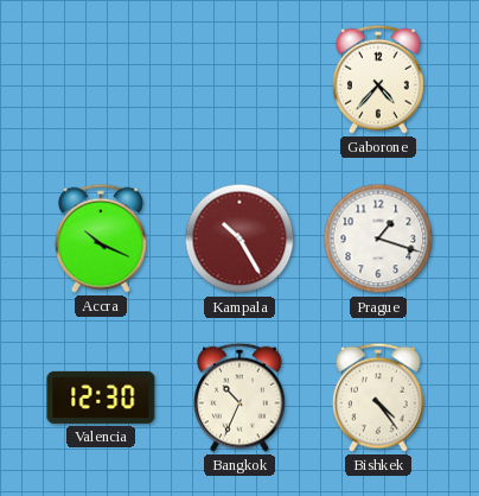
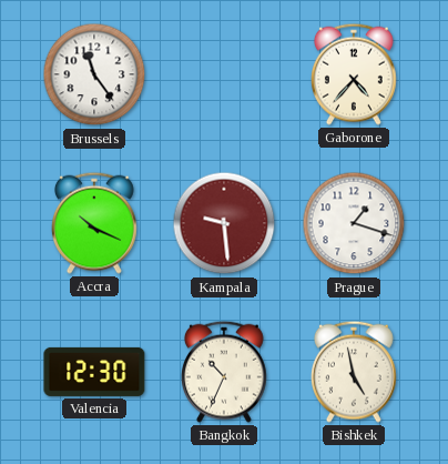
Brussels: none -> 11:24
Kampala: 10:25 -> 9:29
Bishkek: 4:24 -> 4:58
